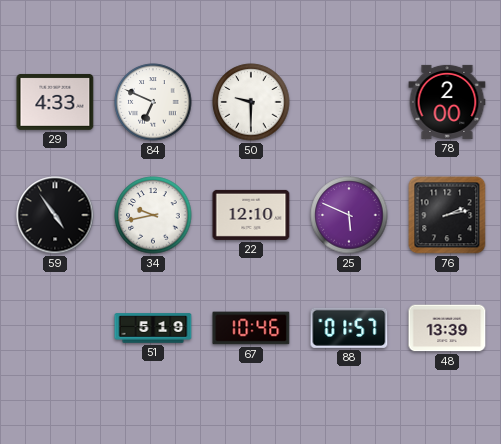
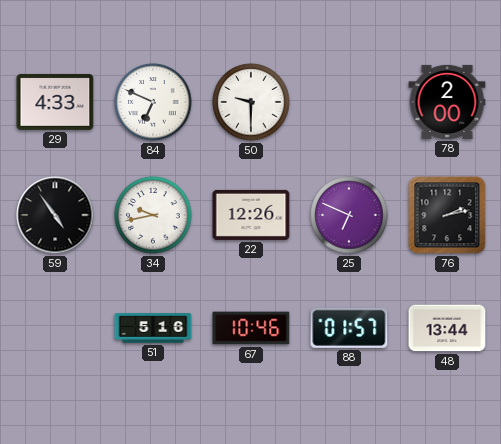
22: 12:10 -> 12:26
25: 5:49 -> 6:49
51: 5:19 -> 5:16
48: 13:39 -> 13:44
